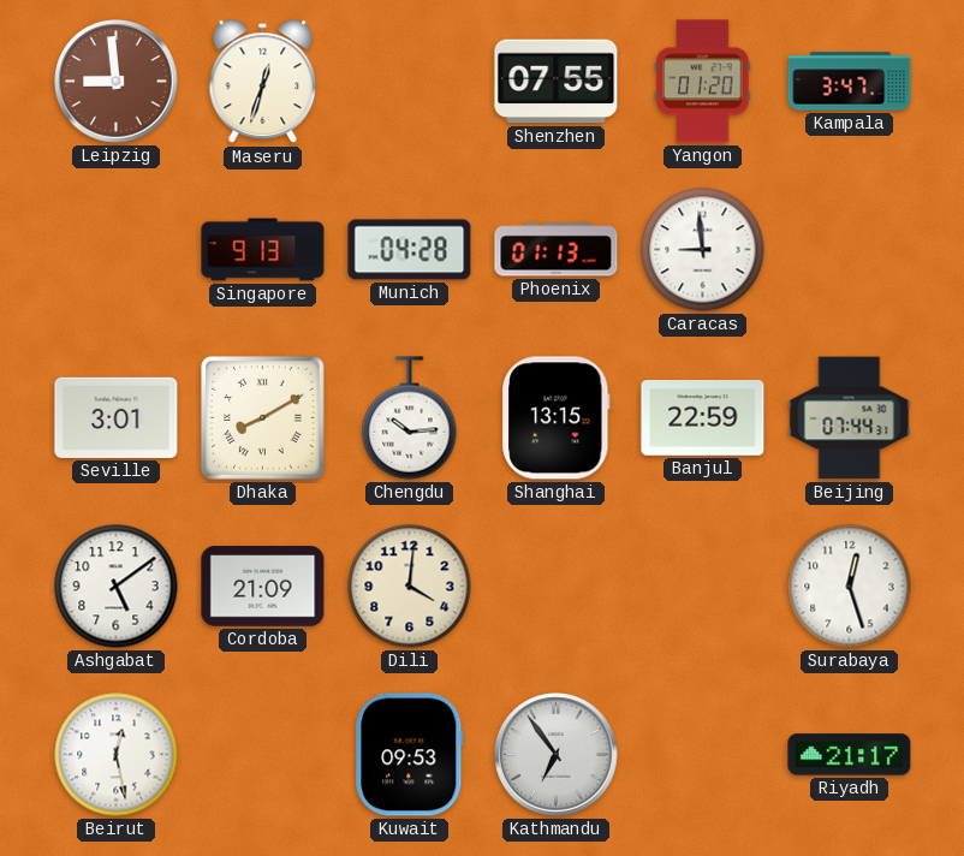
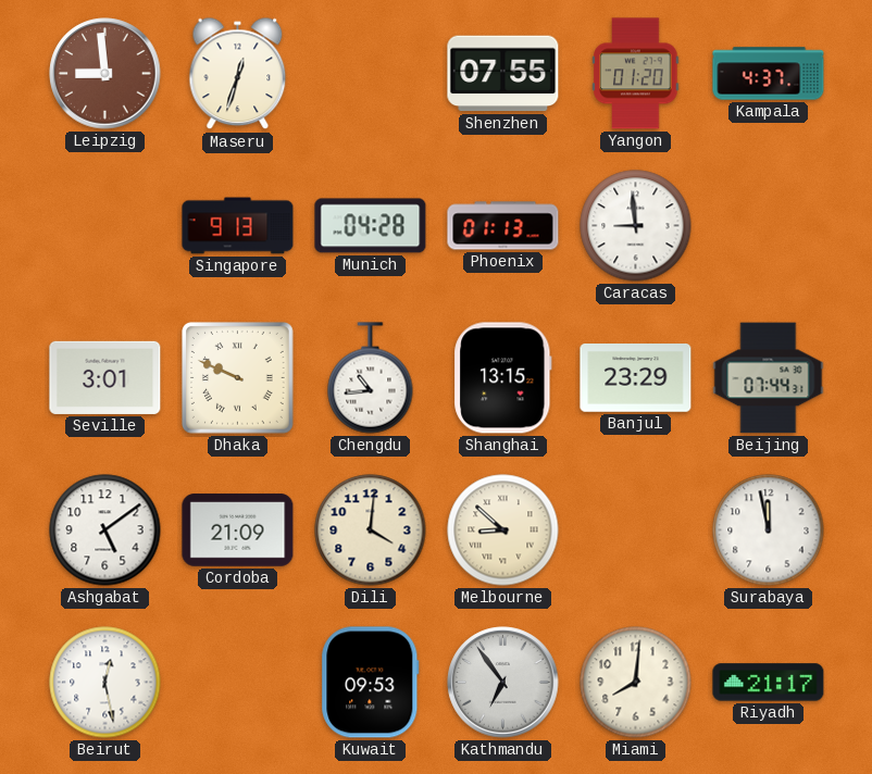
Kampala: 3:47 -> 4:37
Dhaka: 8:10 -> 9:49
Chengdu: 10:14 -> 10:44
Banjul: 22:59 -> 23:29
Melbourne: none -> 8:52
Surabaya: 12:27 -> 11:58
Miami: none -> 8:01
